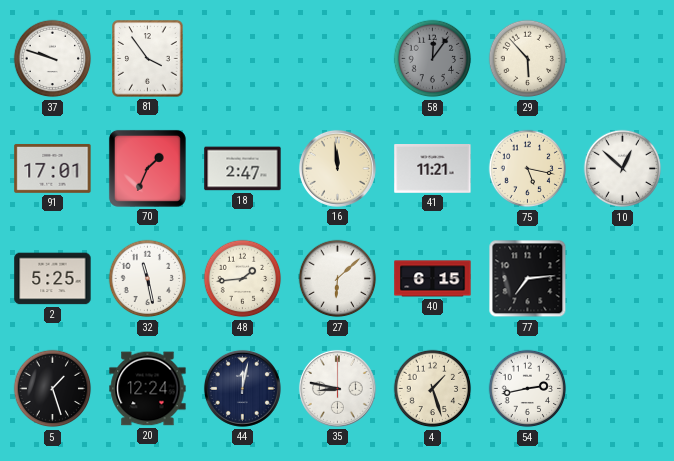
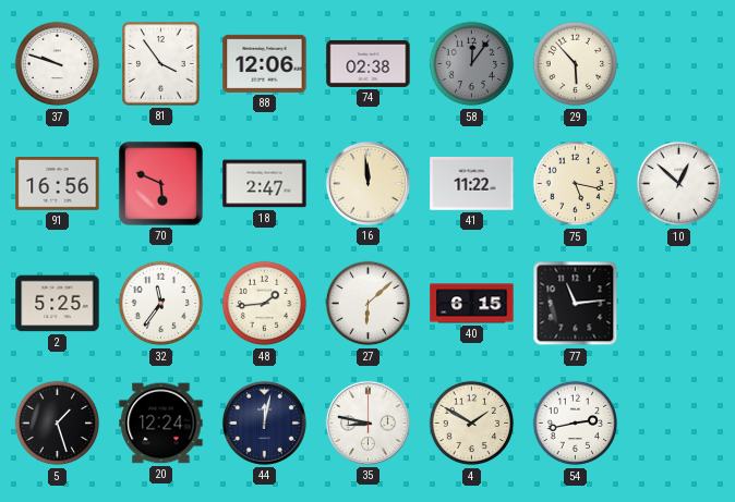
88: none -> 12:06
74: none -> 02:38
91: 17:01 -> 16:56
70: 1:34 -> 5:49
41: 11:21 -> 11:22
32: 11:28 -> 11:36
77: 7:14 -> 11:14
4: 1:27 -> 1:50
